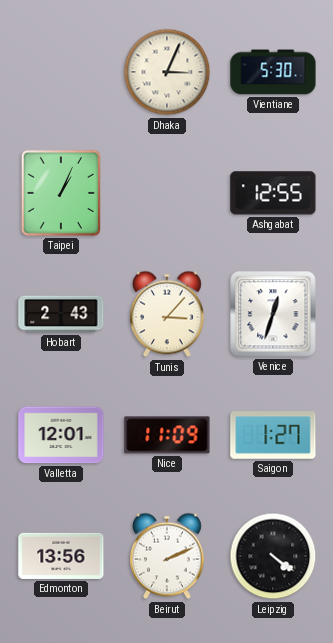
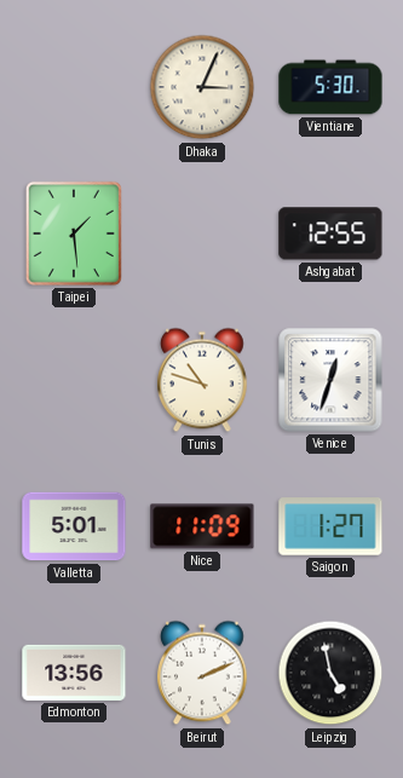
Taipei: 1:04 -> 1:29
Hobart: 2:43 -> none
Tunis: 3:07 -> 10:48
Valletta: 12:01 -> 5:01
Leipzig: 4:21 -> 4:58
